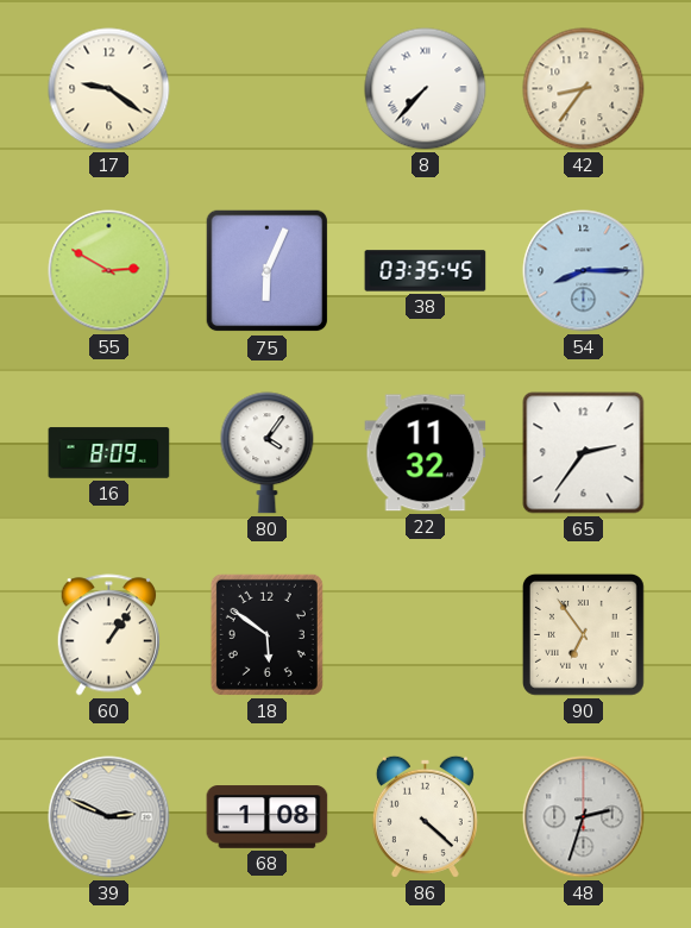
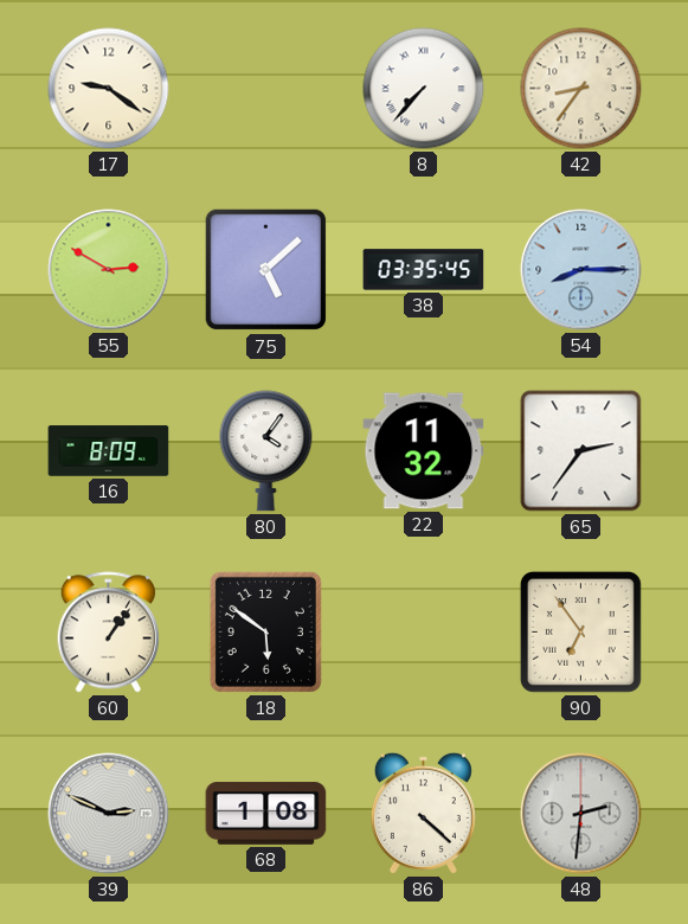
75: 6:04 -> 5:08
48: 2:33 -> 2:31
